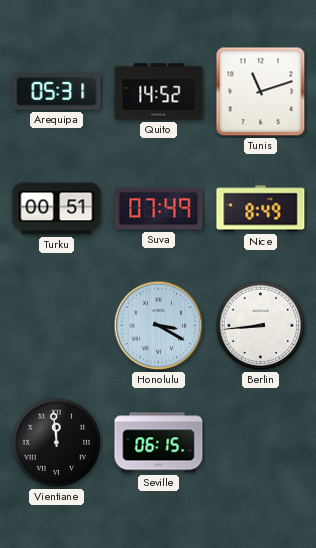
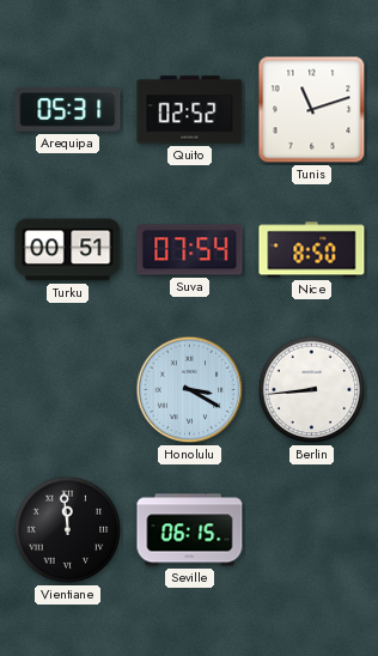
Quito: 14:52 -> 02:52
Suva: 07:49 -> 07:54
Nice: 8:49 -> 8:50
